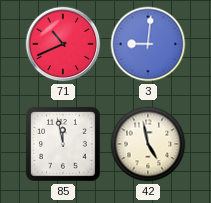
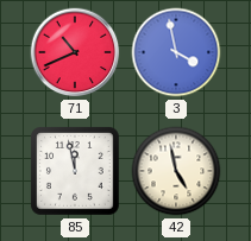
3: 9:01 -> 3:58
